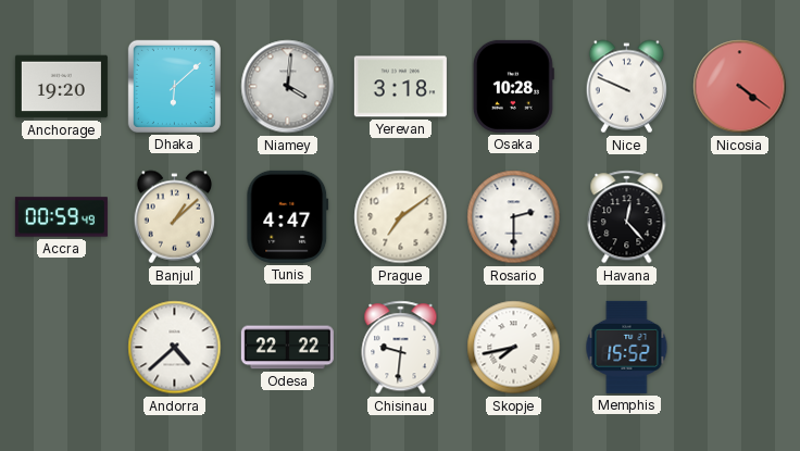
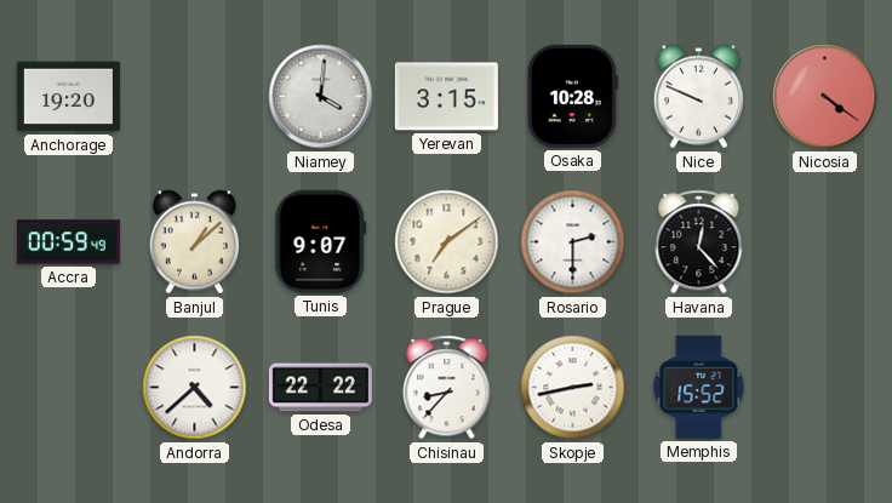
Dhaka: 6:08 -> none
Yerevan: 3:18 -> 3:15
Tunis: 4:47 -> 9:07
Chisinau: 9:31 -> 8:37
Skopje: 7:43 -> 2:43
